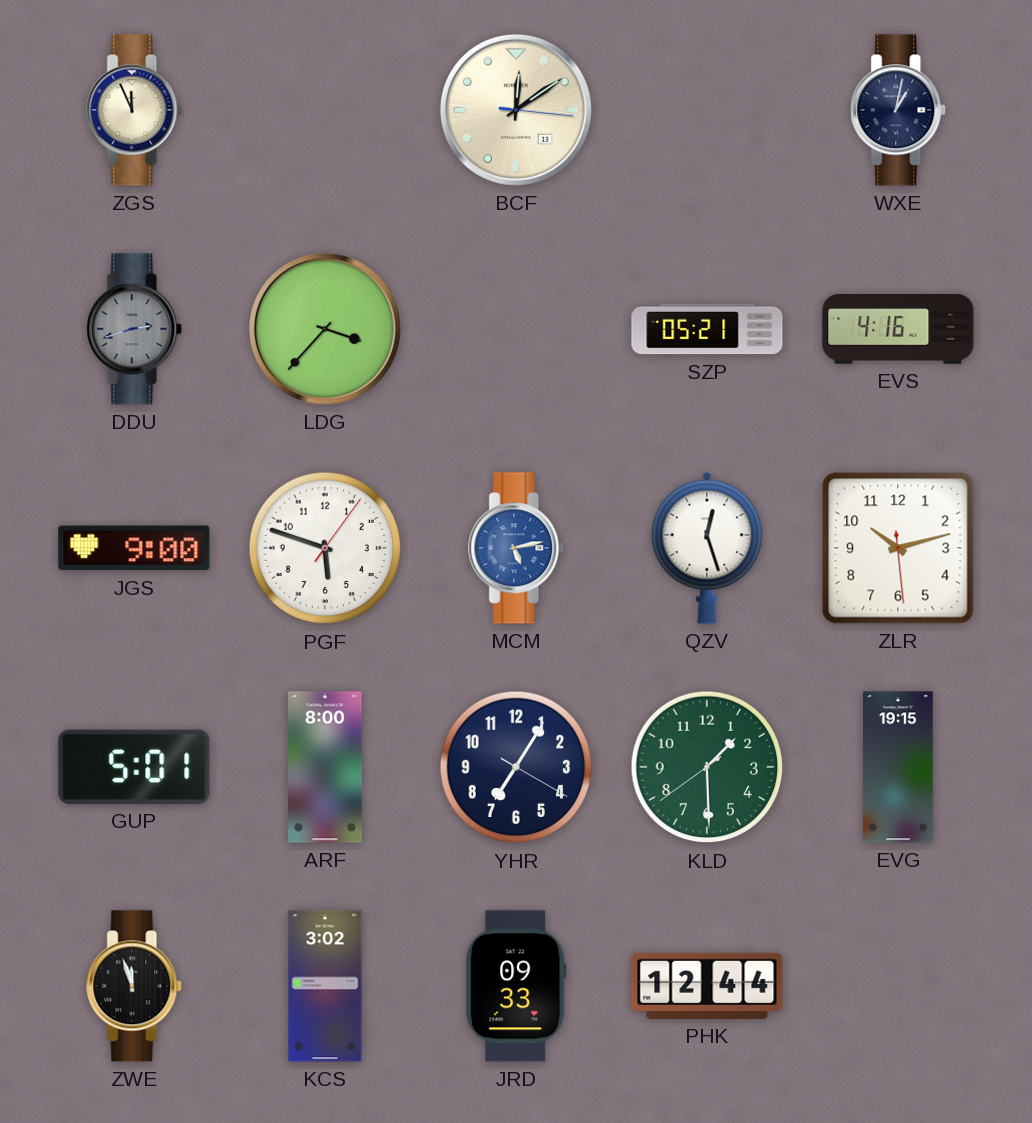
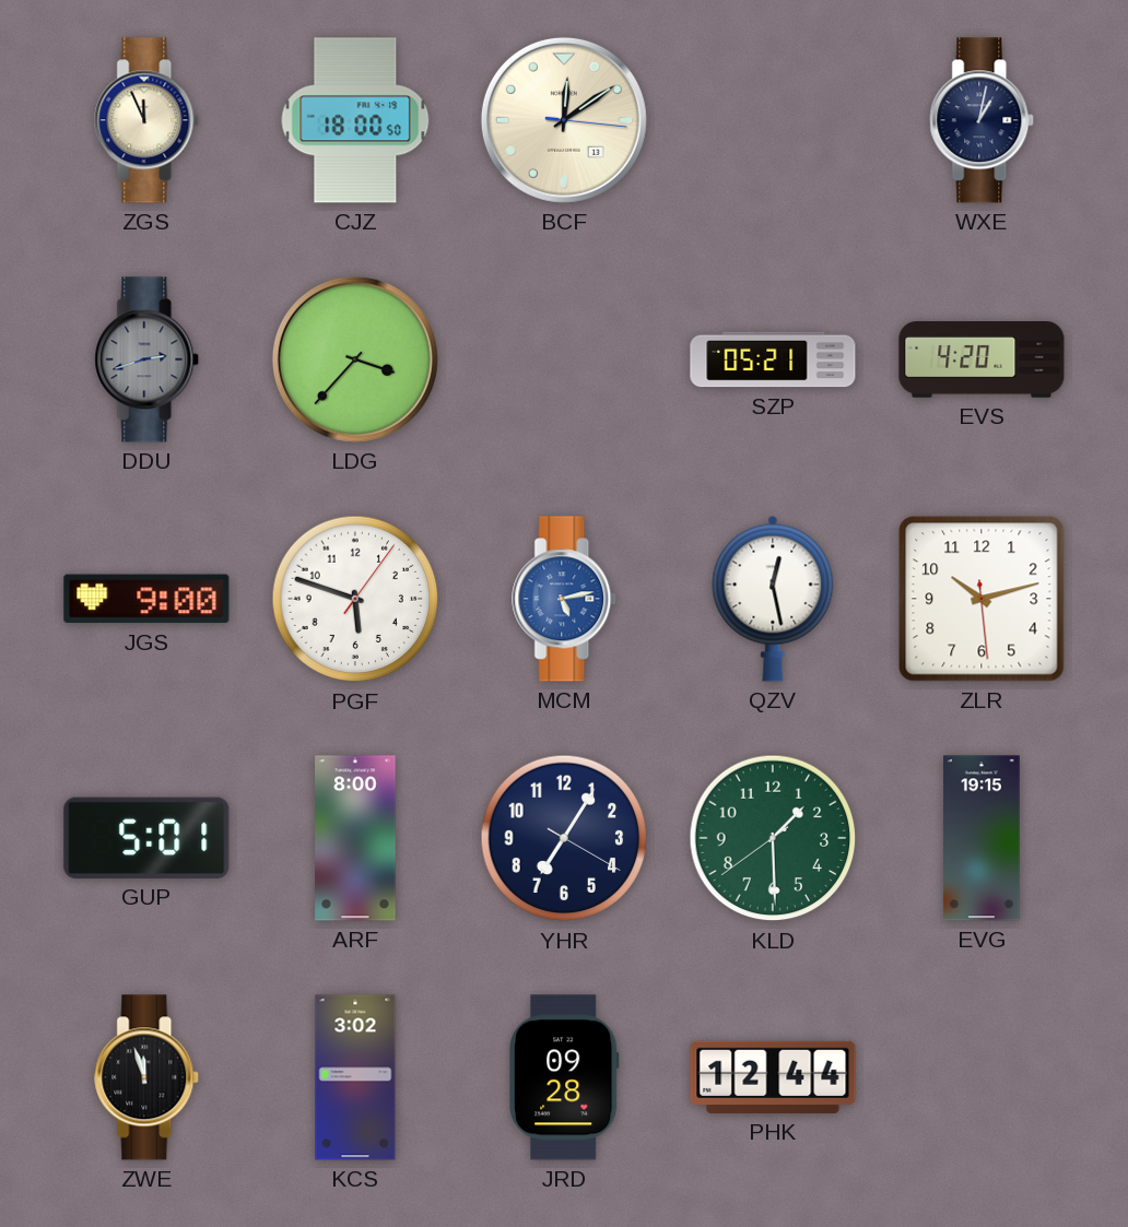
CJZ: none -> 18:00
EVS: 4:16 -> 4:20
QZV: 12:27 -> 12:28
JRD: 09:33 -> 09:28
